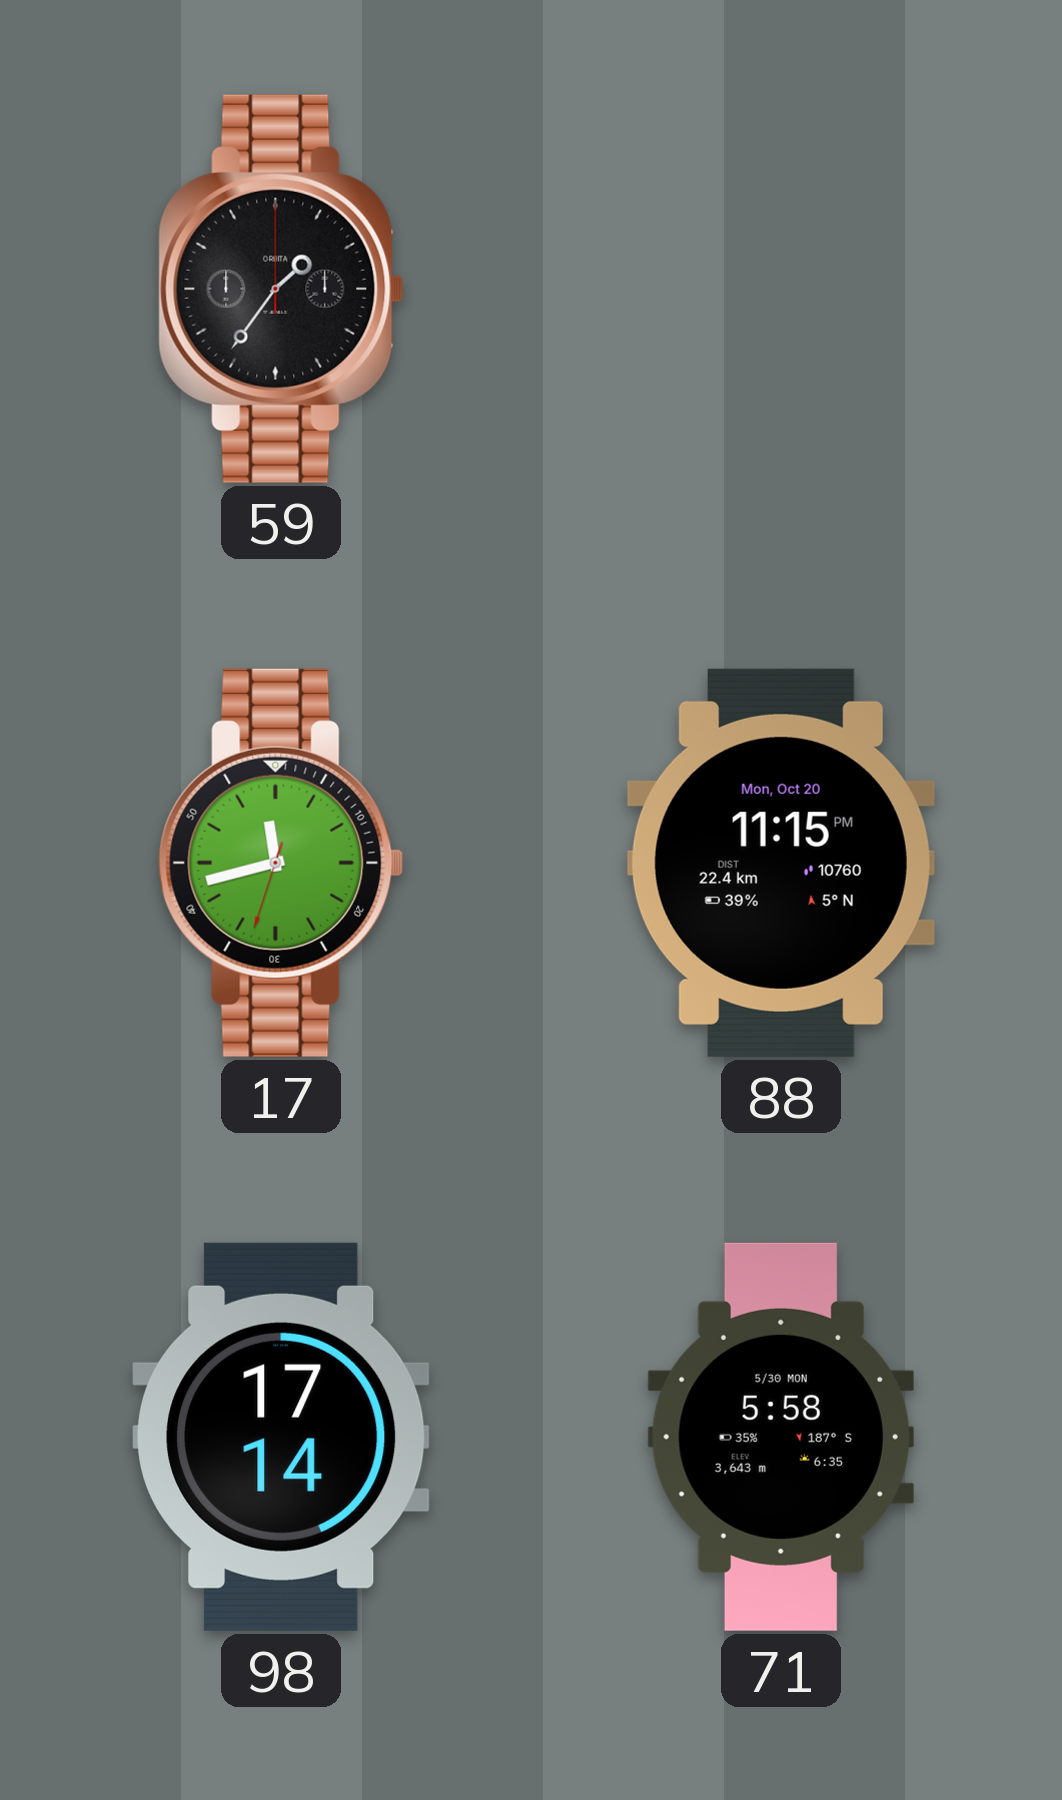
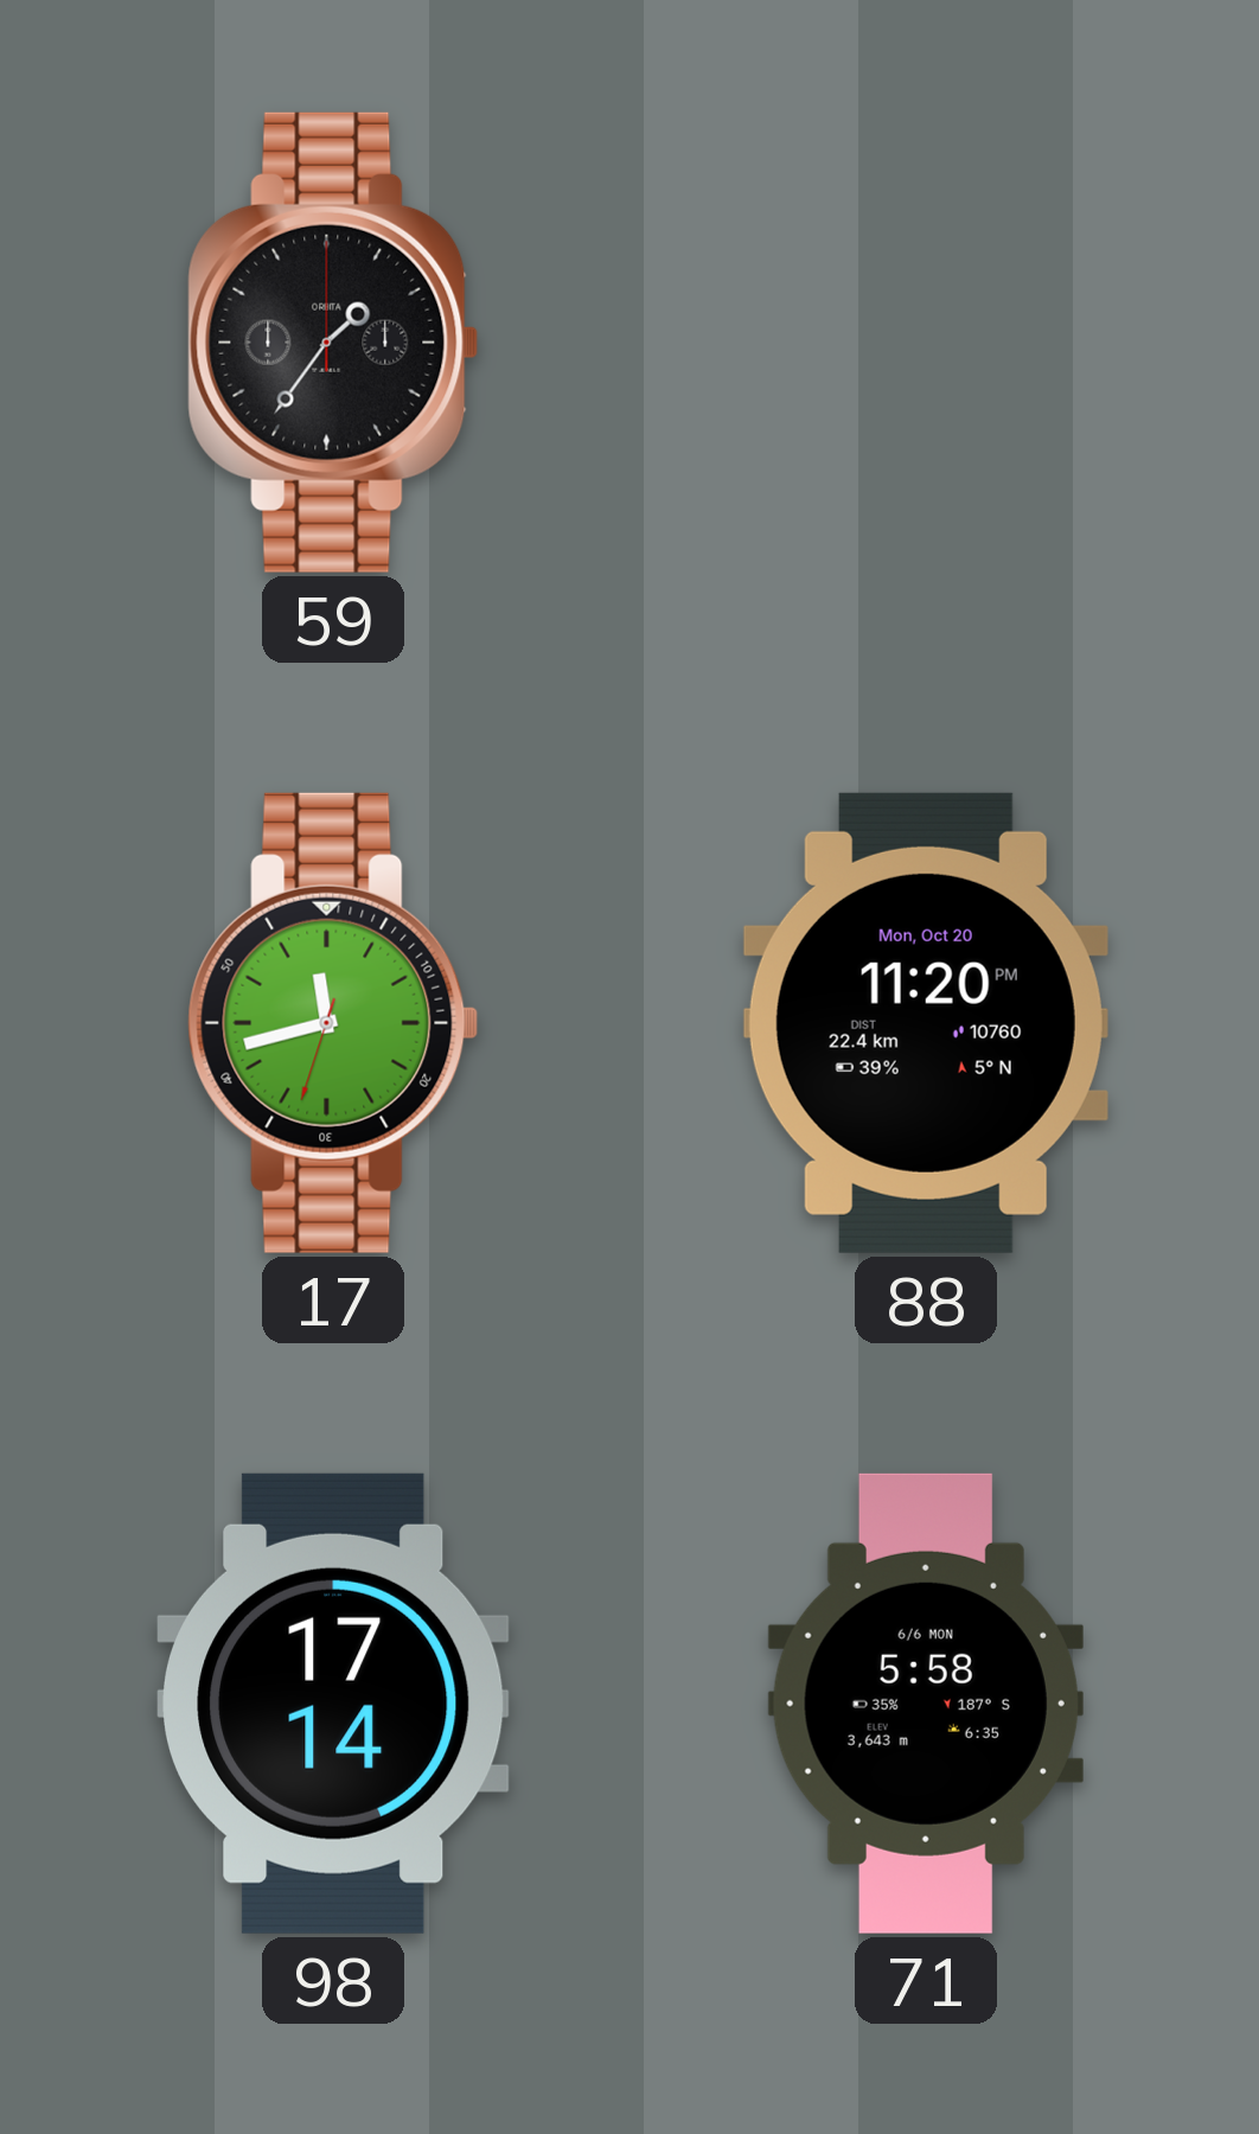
88: 11:15 -> 11:20
71 date: 5/30 MON -> 6/6 MON
